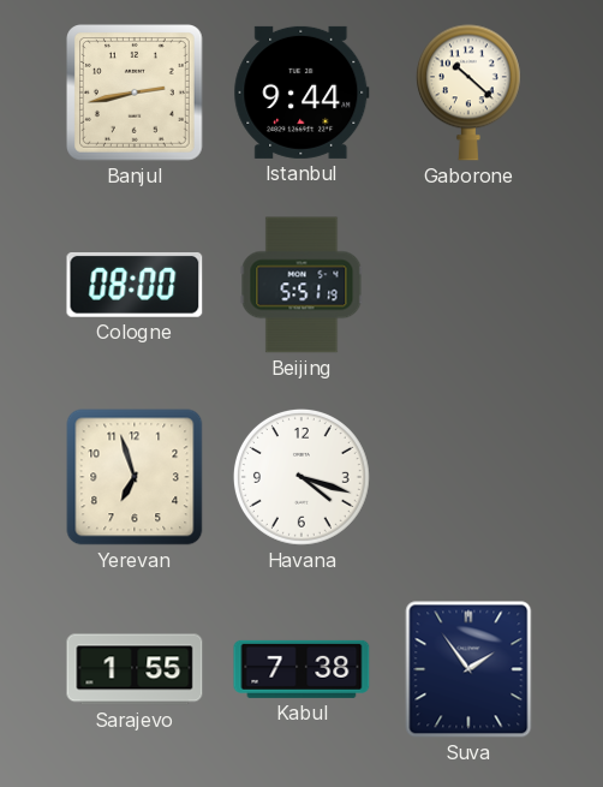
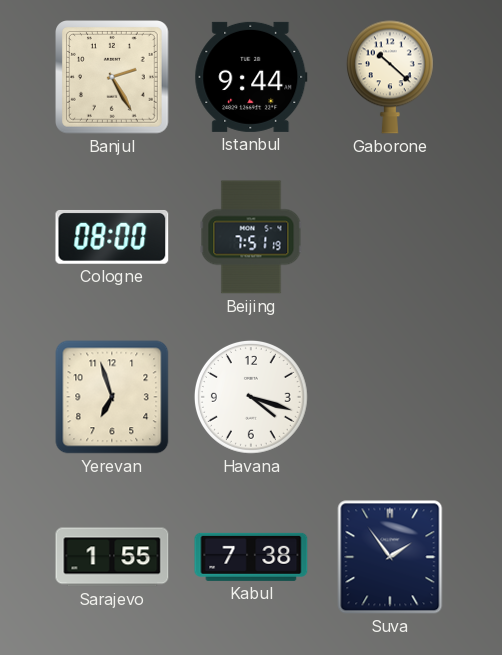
Banjul: 2:43 -> 2:25
Beijing: 5:51 -> 7:51
